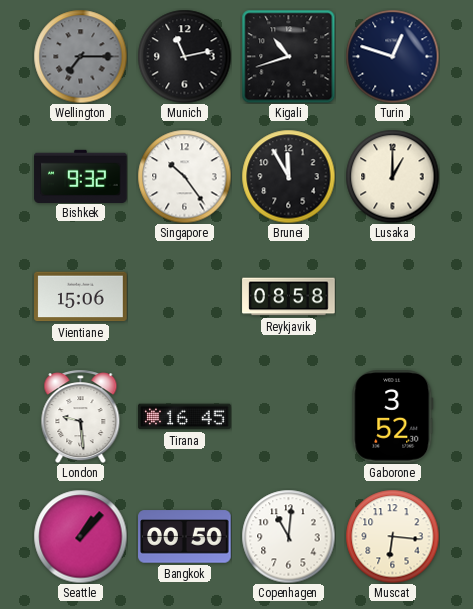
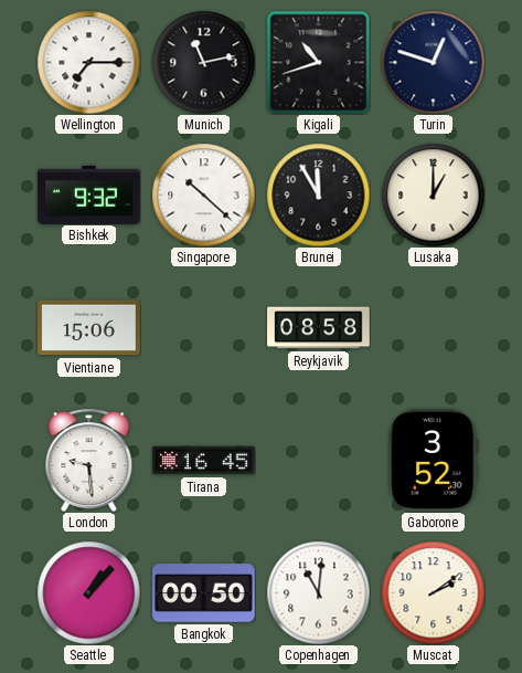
Wellington dial: grey -> white
Singapore: 10:24 -> 10:22
Muscat: 6:16 -> 2:09
